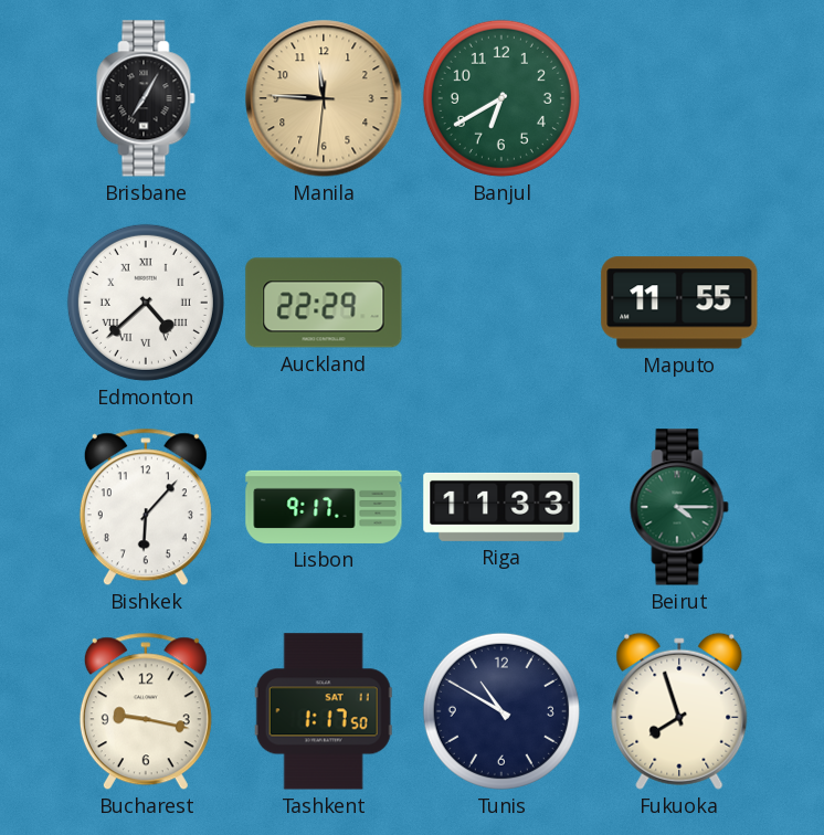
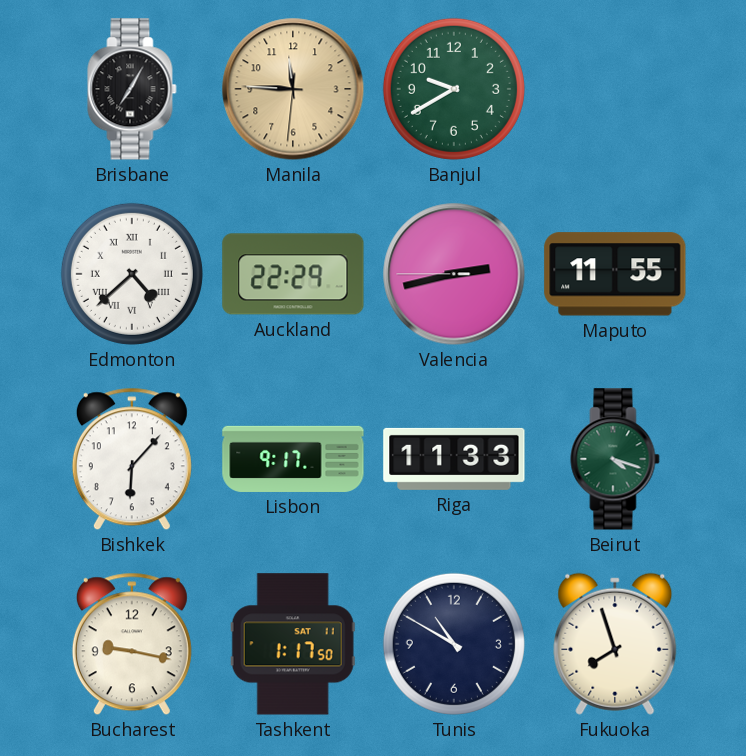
Banjul: 6:40 -> 9:40
Valencia: none -> 2:42
Beirut: 4:15 -> 4:18
